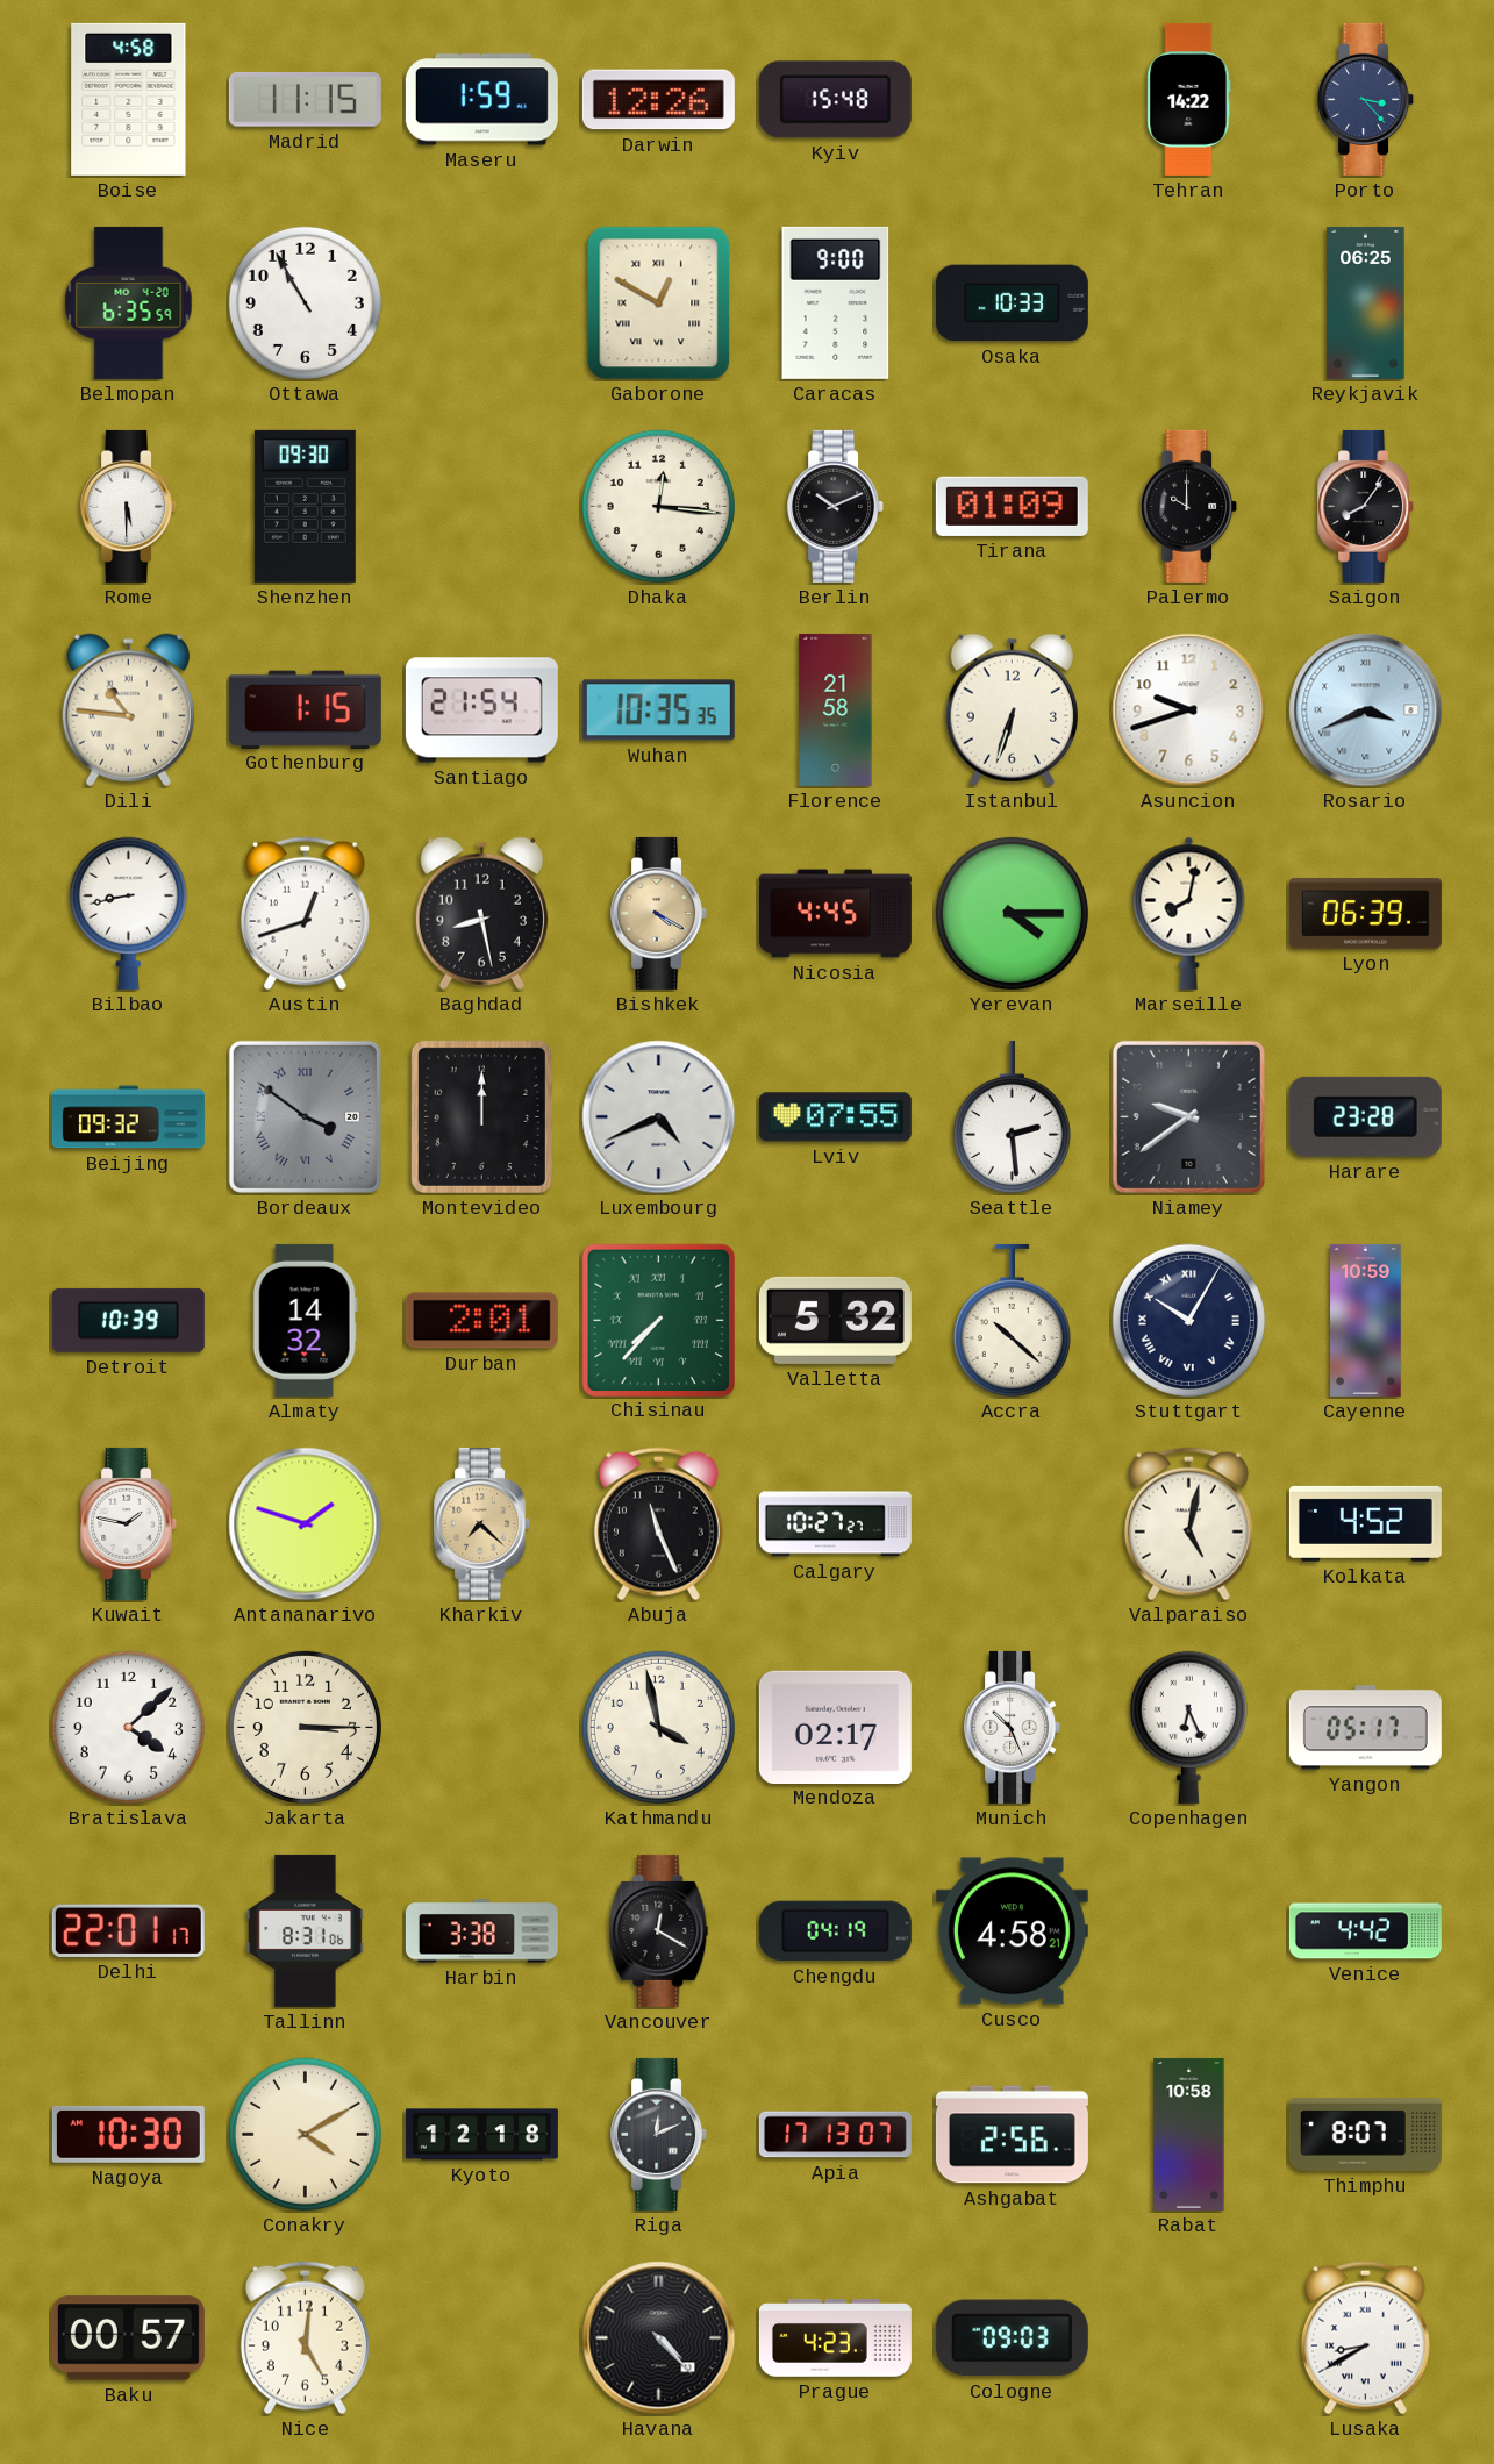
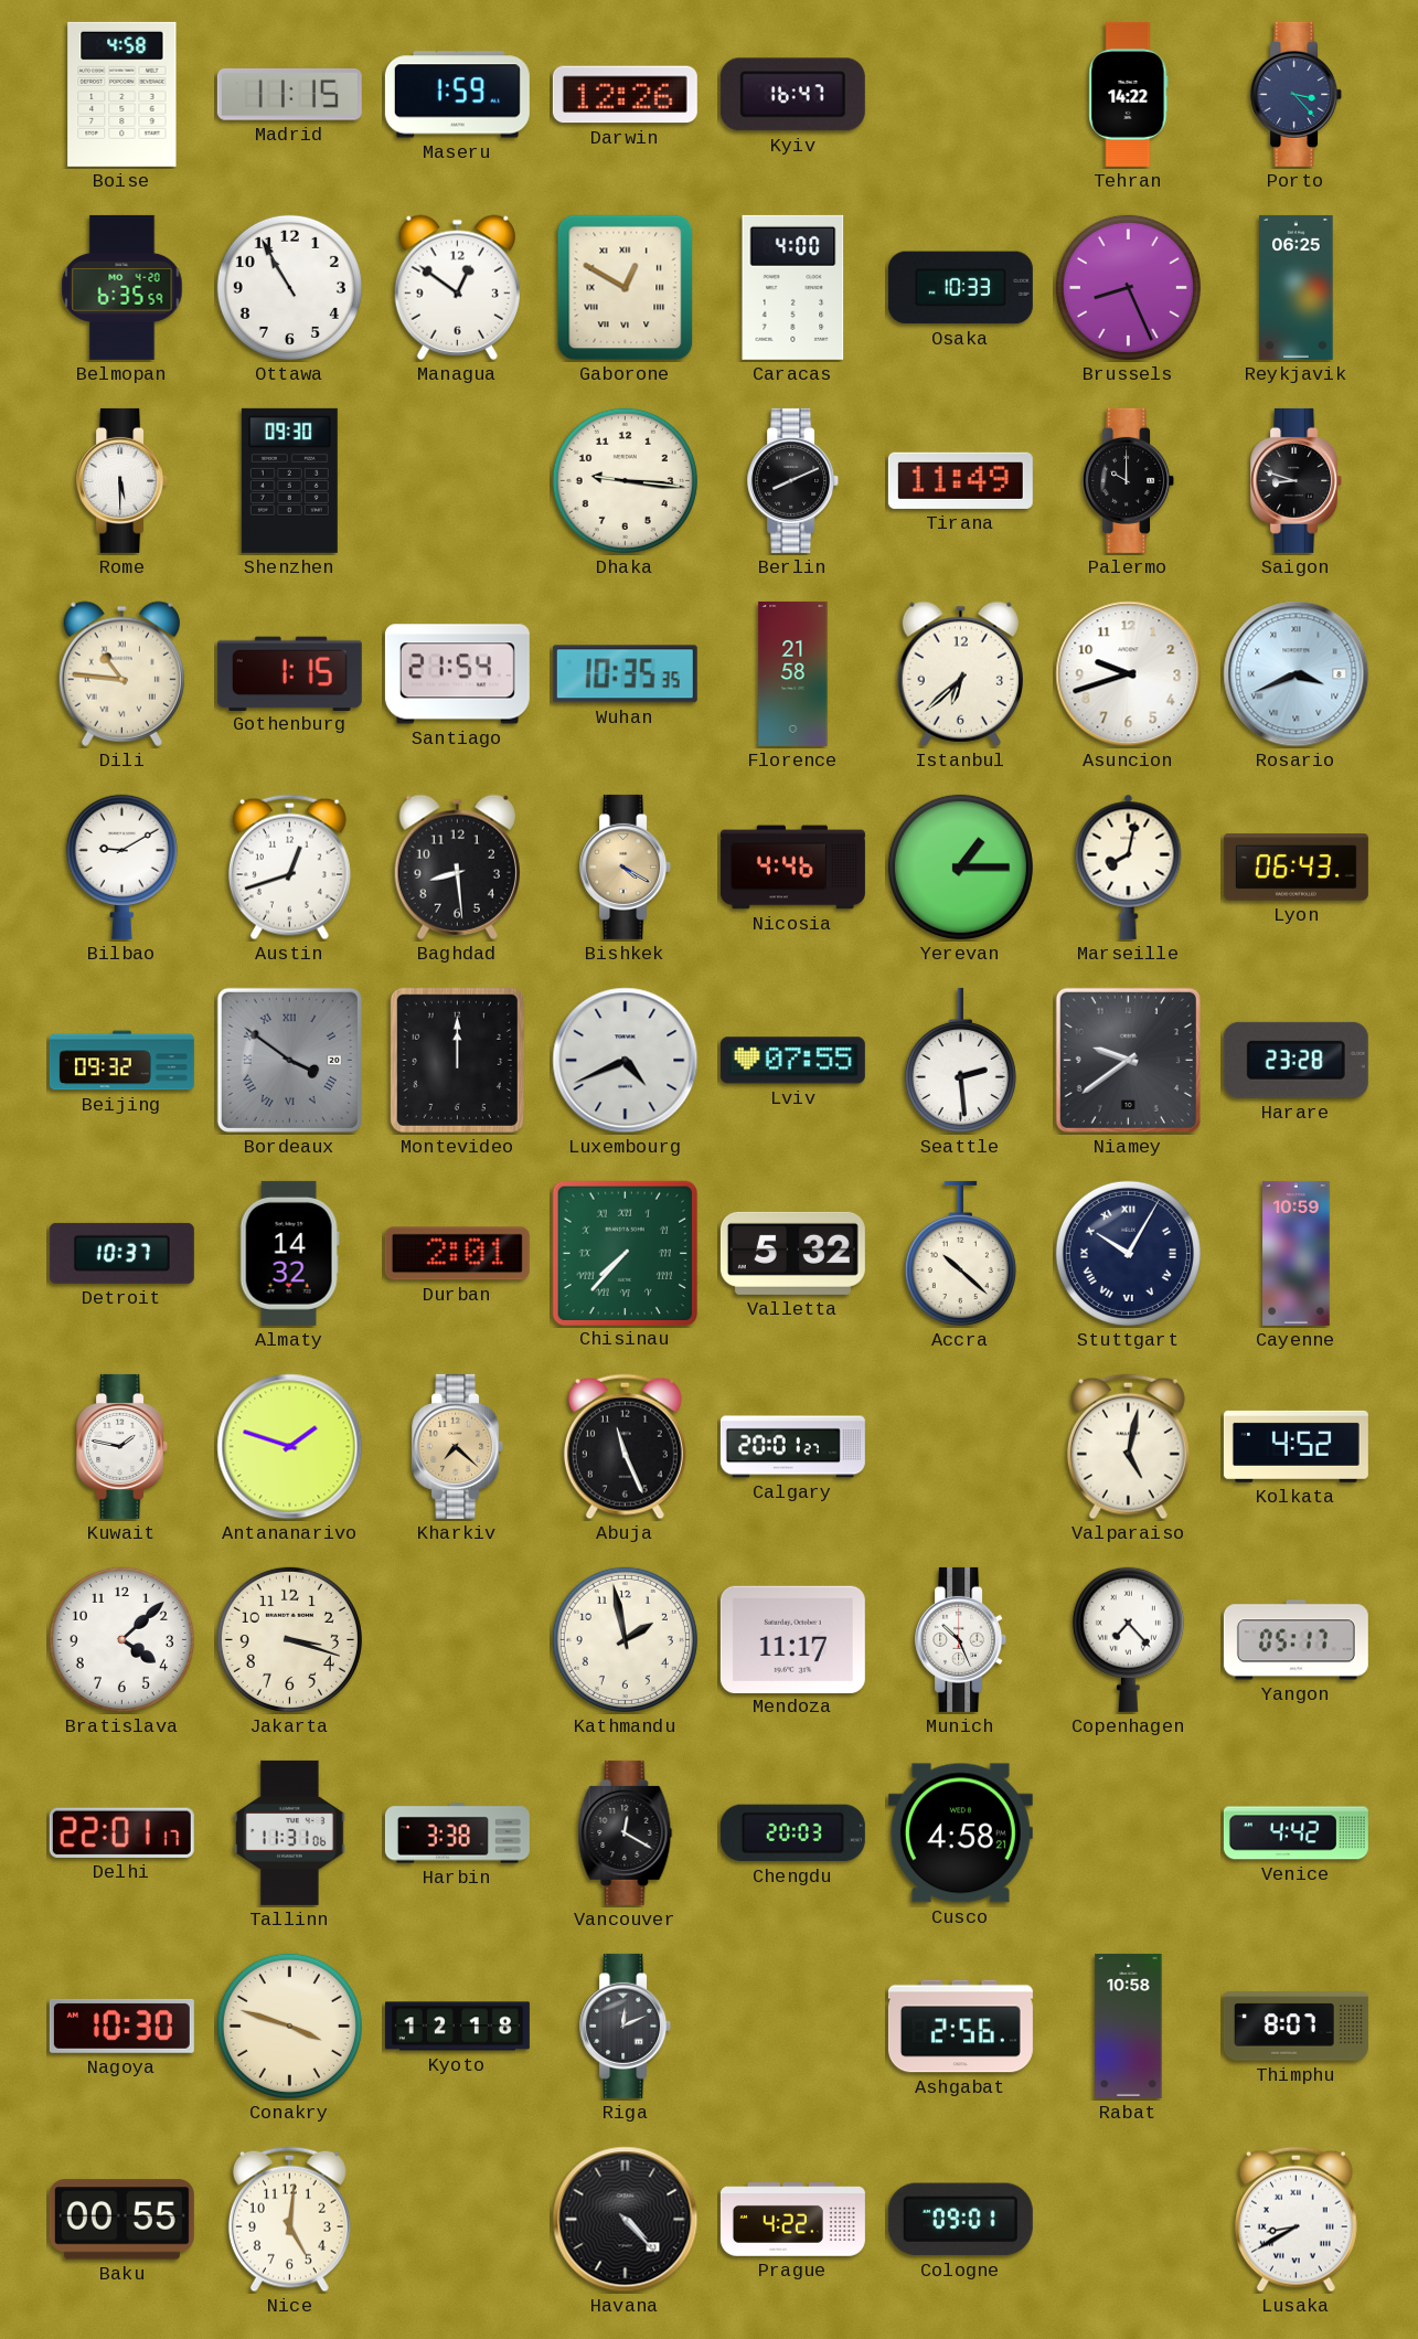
Kyiv: 15:48 -> 16:47
Managua: none -> 12:51
Caracas: 9:00 -> 4:00
Brussels: none -> 8:26
Dhaka: 12:16 -> 9:16
Berlin: 10:11 -> 8:11
Tirana: 01:09 -> 11:49
Saigon: 8:06 -> 8:48
Istanbul: 6:33 -> 6:38
Bilbao: 8:43 -> 9:10
Baghdad: 8:28 -> 8:29
Nicosia: 4:45 -> 4:46
Yerevan: 4:15 -> 1:15
Lyon: 06:39 -> 06:43
Detroit: 10:39 -> 10:37
Calgary: 10:27 -> 20:01
Jakarta: 3:15 -> 3:18
Kathmandu: 3:58 -> 1:58
Mendoza: 02:17 -> 11:17
Copenhagen: 6:26 -> 7:23
Tallinn: 8:31 -> 11:31
Chengdu: 04:19 -> 20:03
Conakry: 4:10 -> 3:48
Apia: 17:13 -> none
Baku: 00:57 -> 00:55
Prague: 4:23 -> 4:22
Cologne: 09:03 -> 09:01
